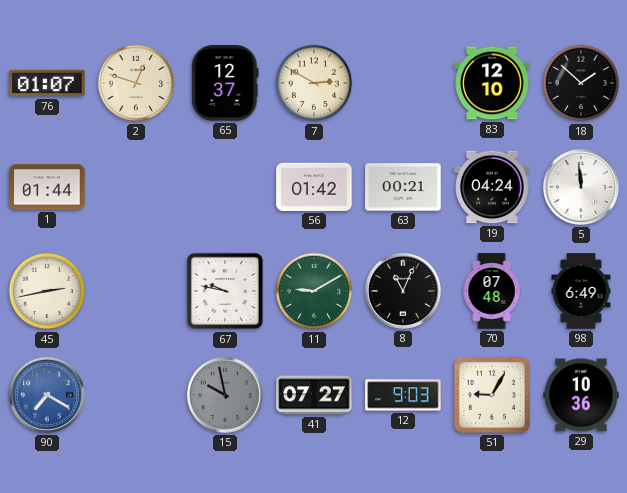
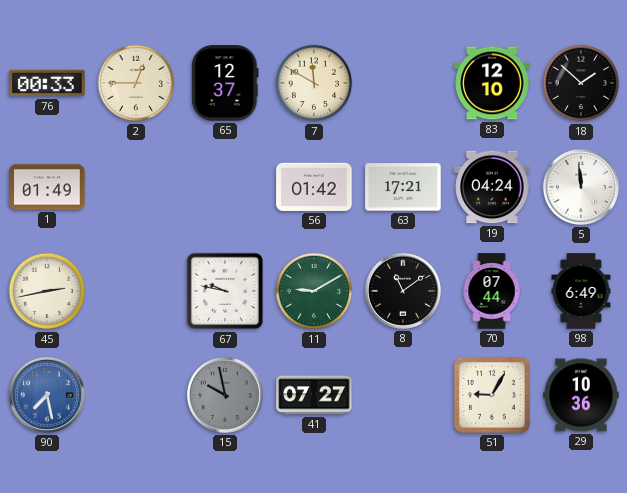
76: 01:07 -> 00:33
2: 12:48 -> 12:45
7: 2:50 -> 11:50
1: 01:44 -> 01:49
63: 00:21 -> 17:21
8: 11:04 -> 11:09
70: 07:48 -> 07:44
90: 7:20 -> 7:28
12: 9:03 -> none
